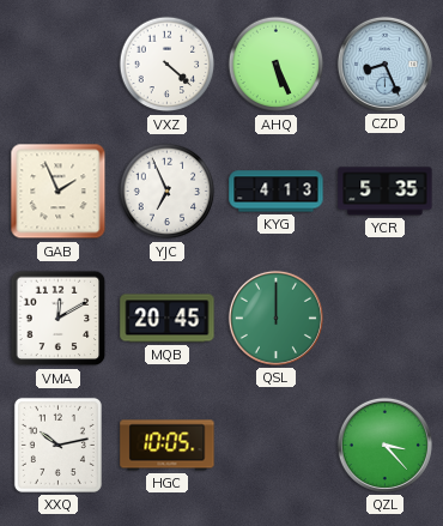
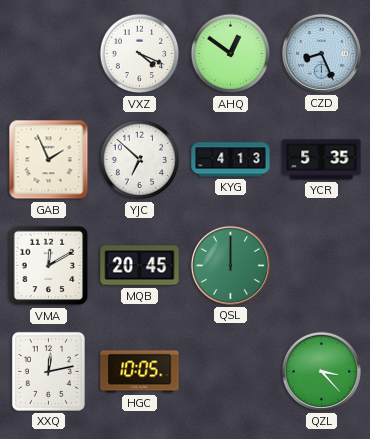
VXZ: 4:22 -> 4:19
AHQ: 5:26 -> 12:51
YJC: 6:56 -> 6:52
XXQ: 10:13 -> 12:13
